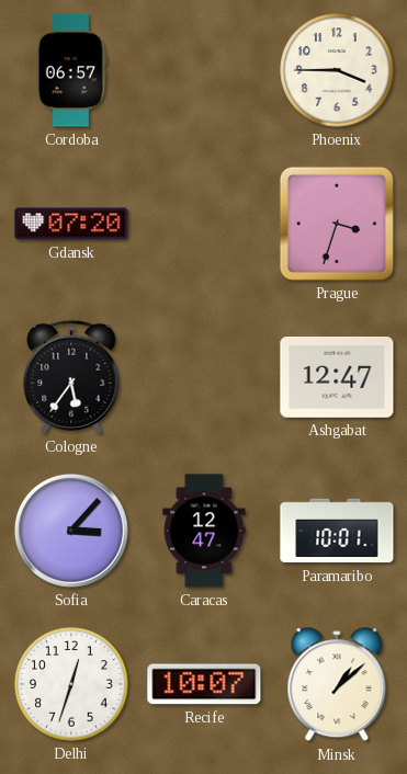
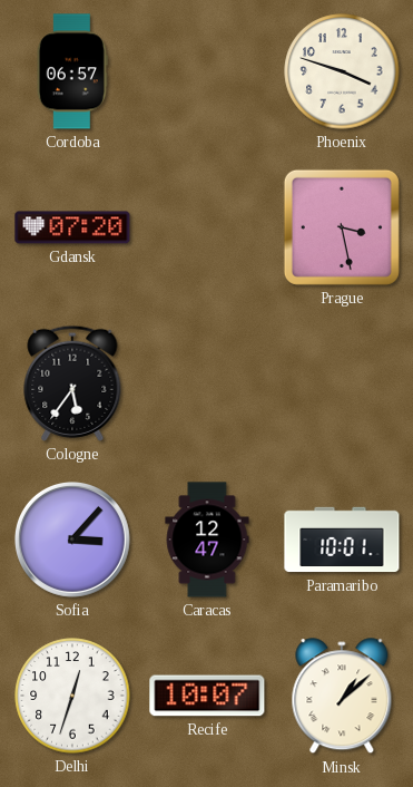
Phoenix: 3:45 -> 3:48
Prague: 3:33 -> 3:28
Ashgabat: 12:47 -> none
